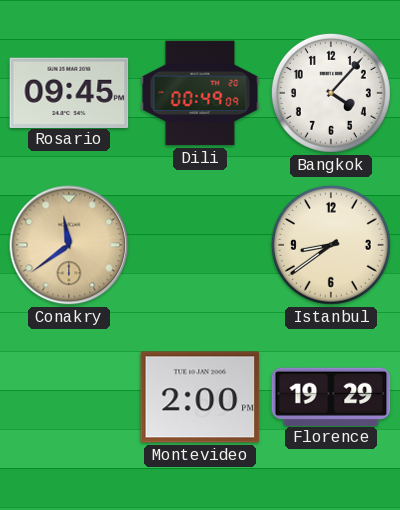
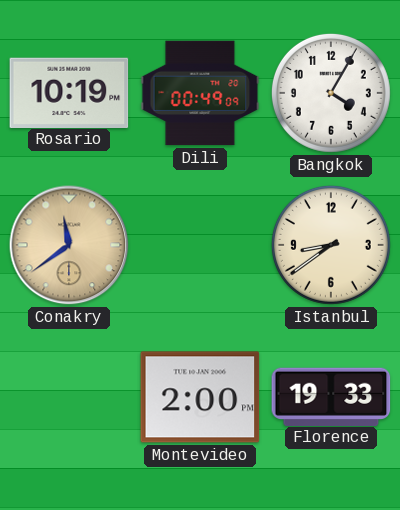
Rosario: 09:45 -> 10:19
Bangkok: 4:07 -> 4:05
Florence: 19:29 -> 19:33
